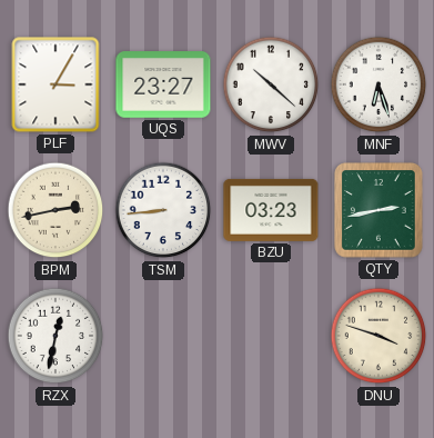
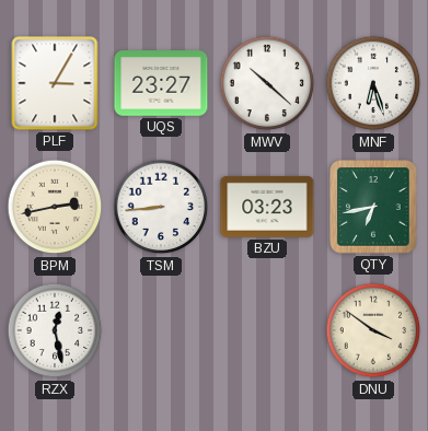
QTY: 2:43 -> 6:43
RZX: 12:32 -> 12:28
DNU: 3:48 -> 3:51
